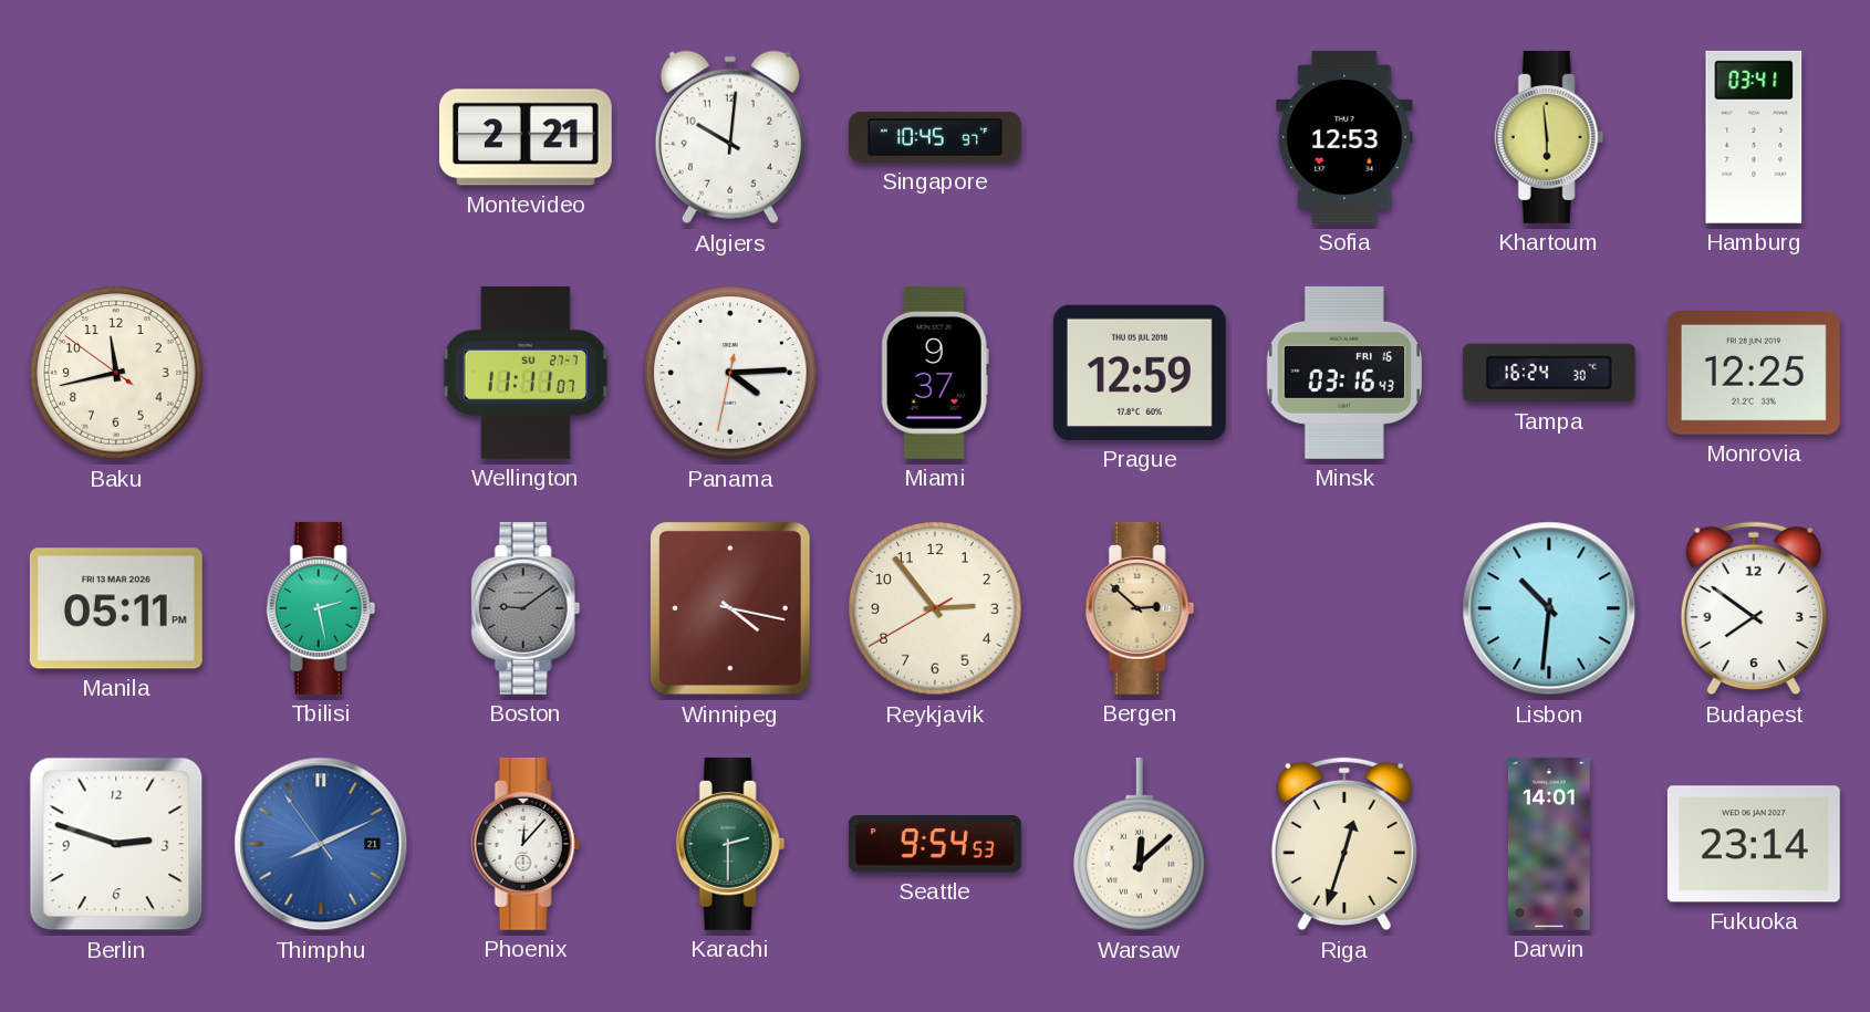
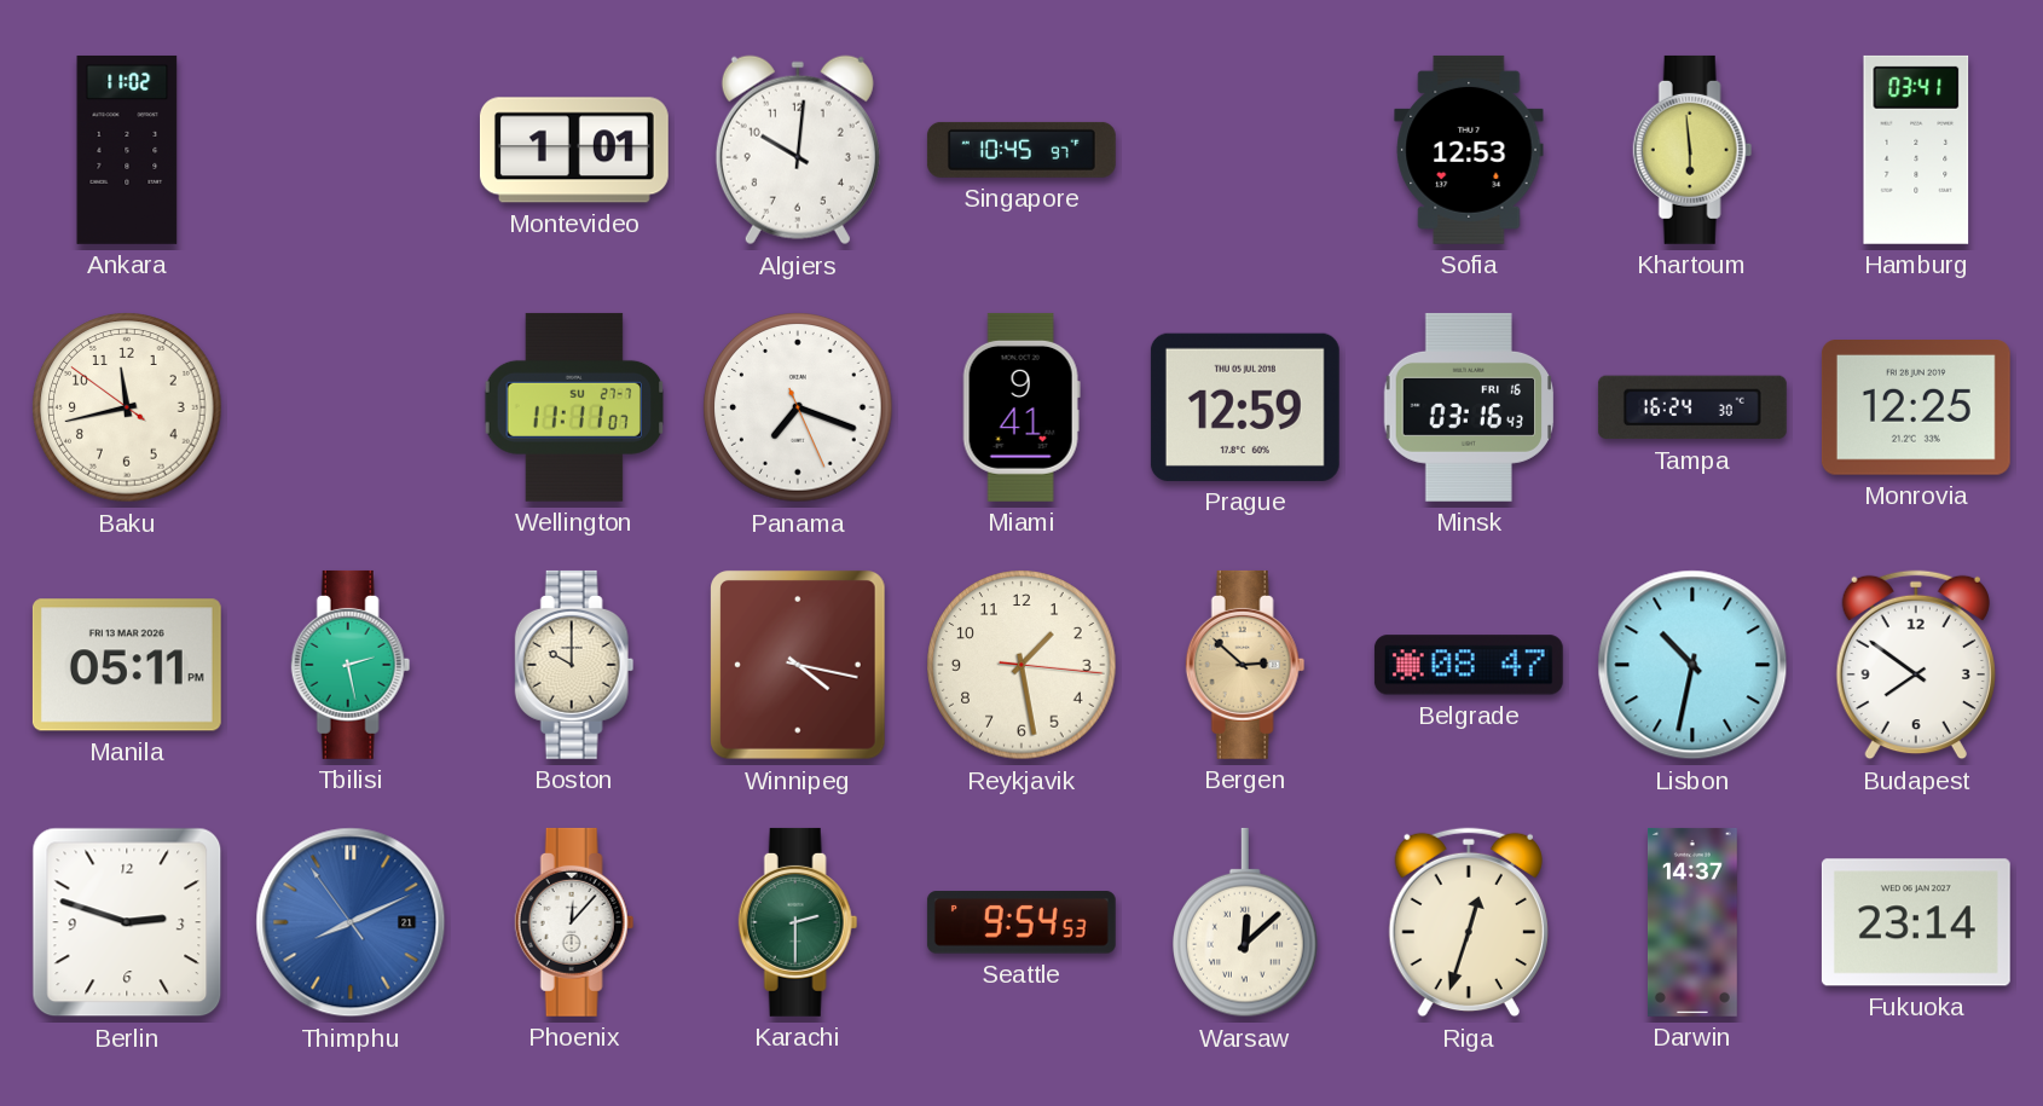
Ankara: none -> 11:02
Montevideo: 2:21 -> 1:01
Panama: 4:14 -> 7:18
Miami: 9:37 -> 9:41
Boston: 9:09 -> 10:00
Boston dial: grey -> cream
Reykjavik: 2:53 -> 1:28
Belgrade: none -> 08:47
Lisbon: 10:31 -> 10:32
Darwin: 14:01 -> 14:37
